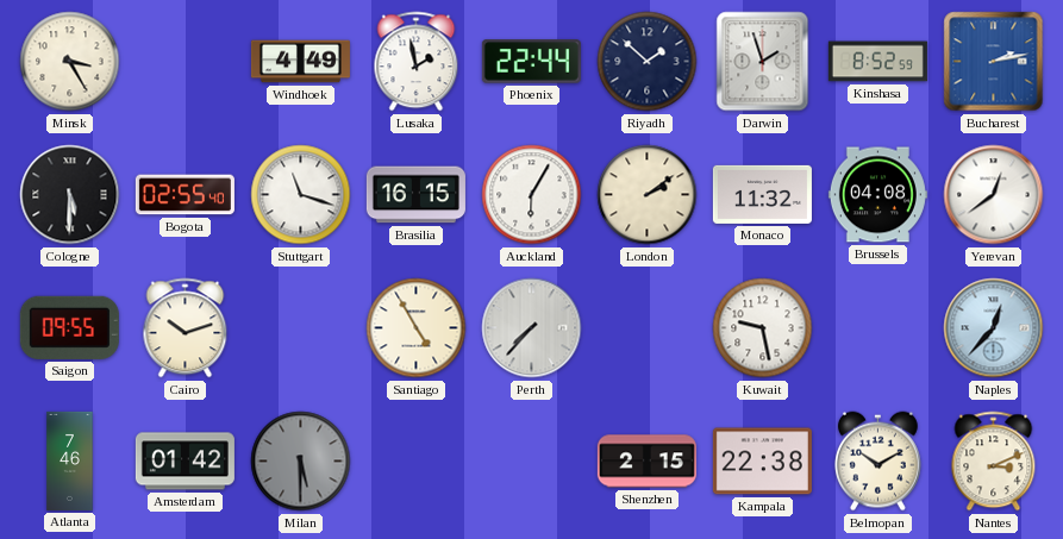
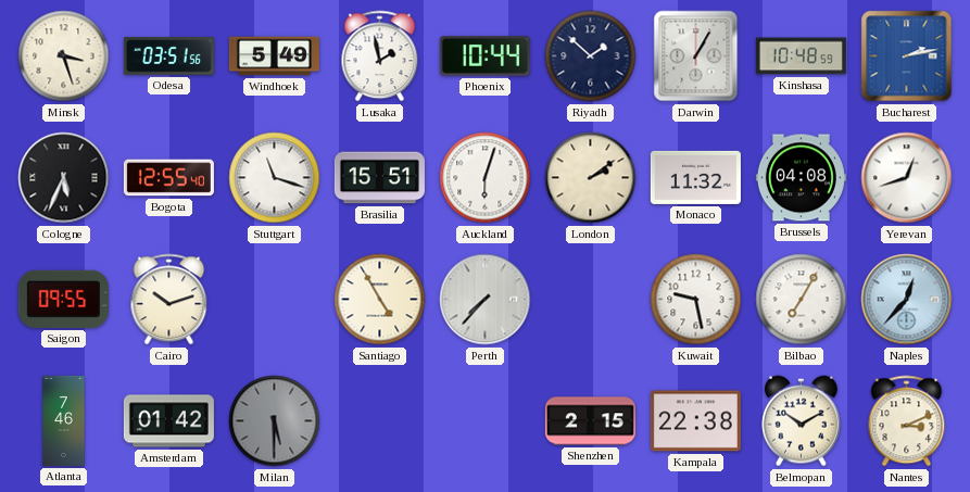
Minsk: 3:25 -> 3:27
Odesa: none -> 03:51
Windhoek: 4:49 -> 5:49
Phoenix: 22:44 -> 10:44
Darwin: 1:57 -> 1:05
Kinshasa: 8:52 -> 10:48
Cologne: 5:30 -> 5:34
Bogota: 02:55 -> 12:55
Brasilia: 16:15 -> 15:51
Auckland: 6:05 -> 6:03
Yerevan: 12:39 -> 12:42
Bilbao: none -> 7:05
